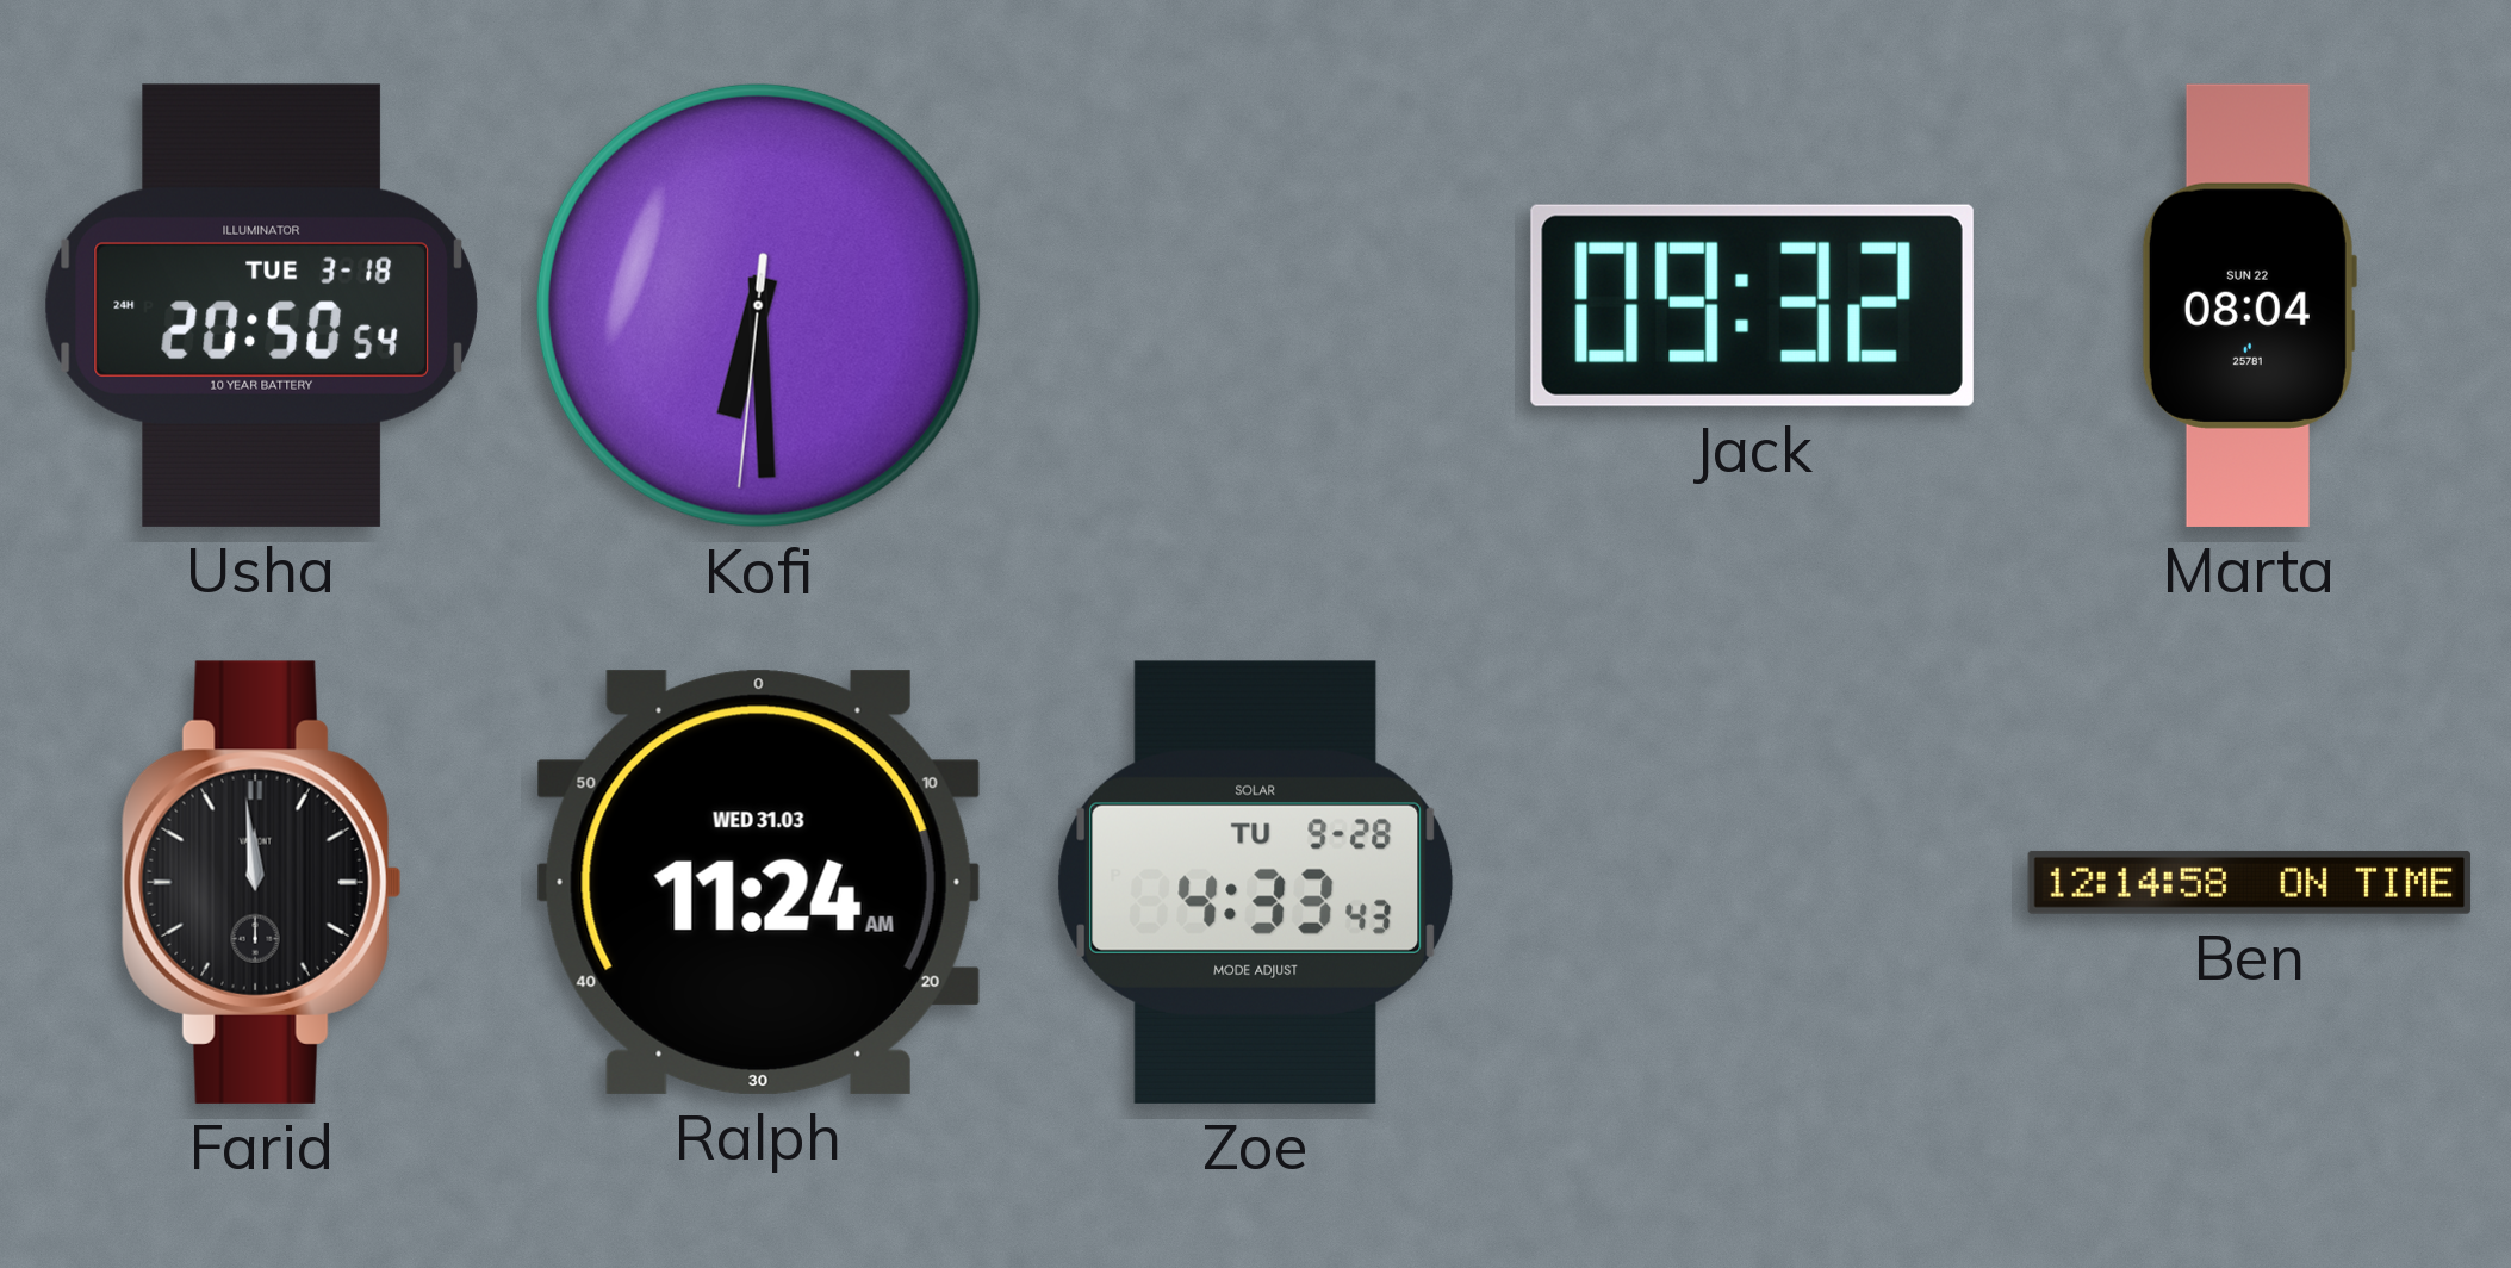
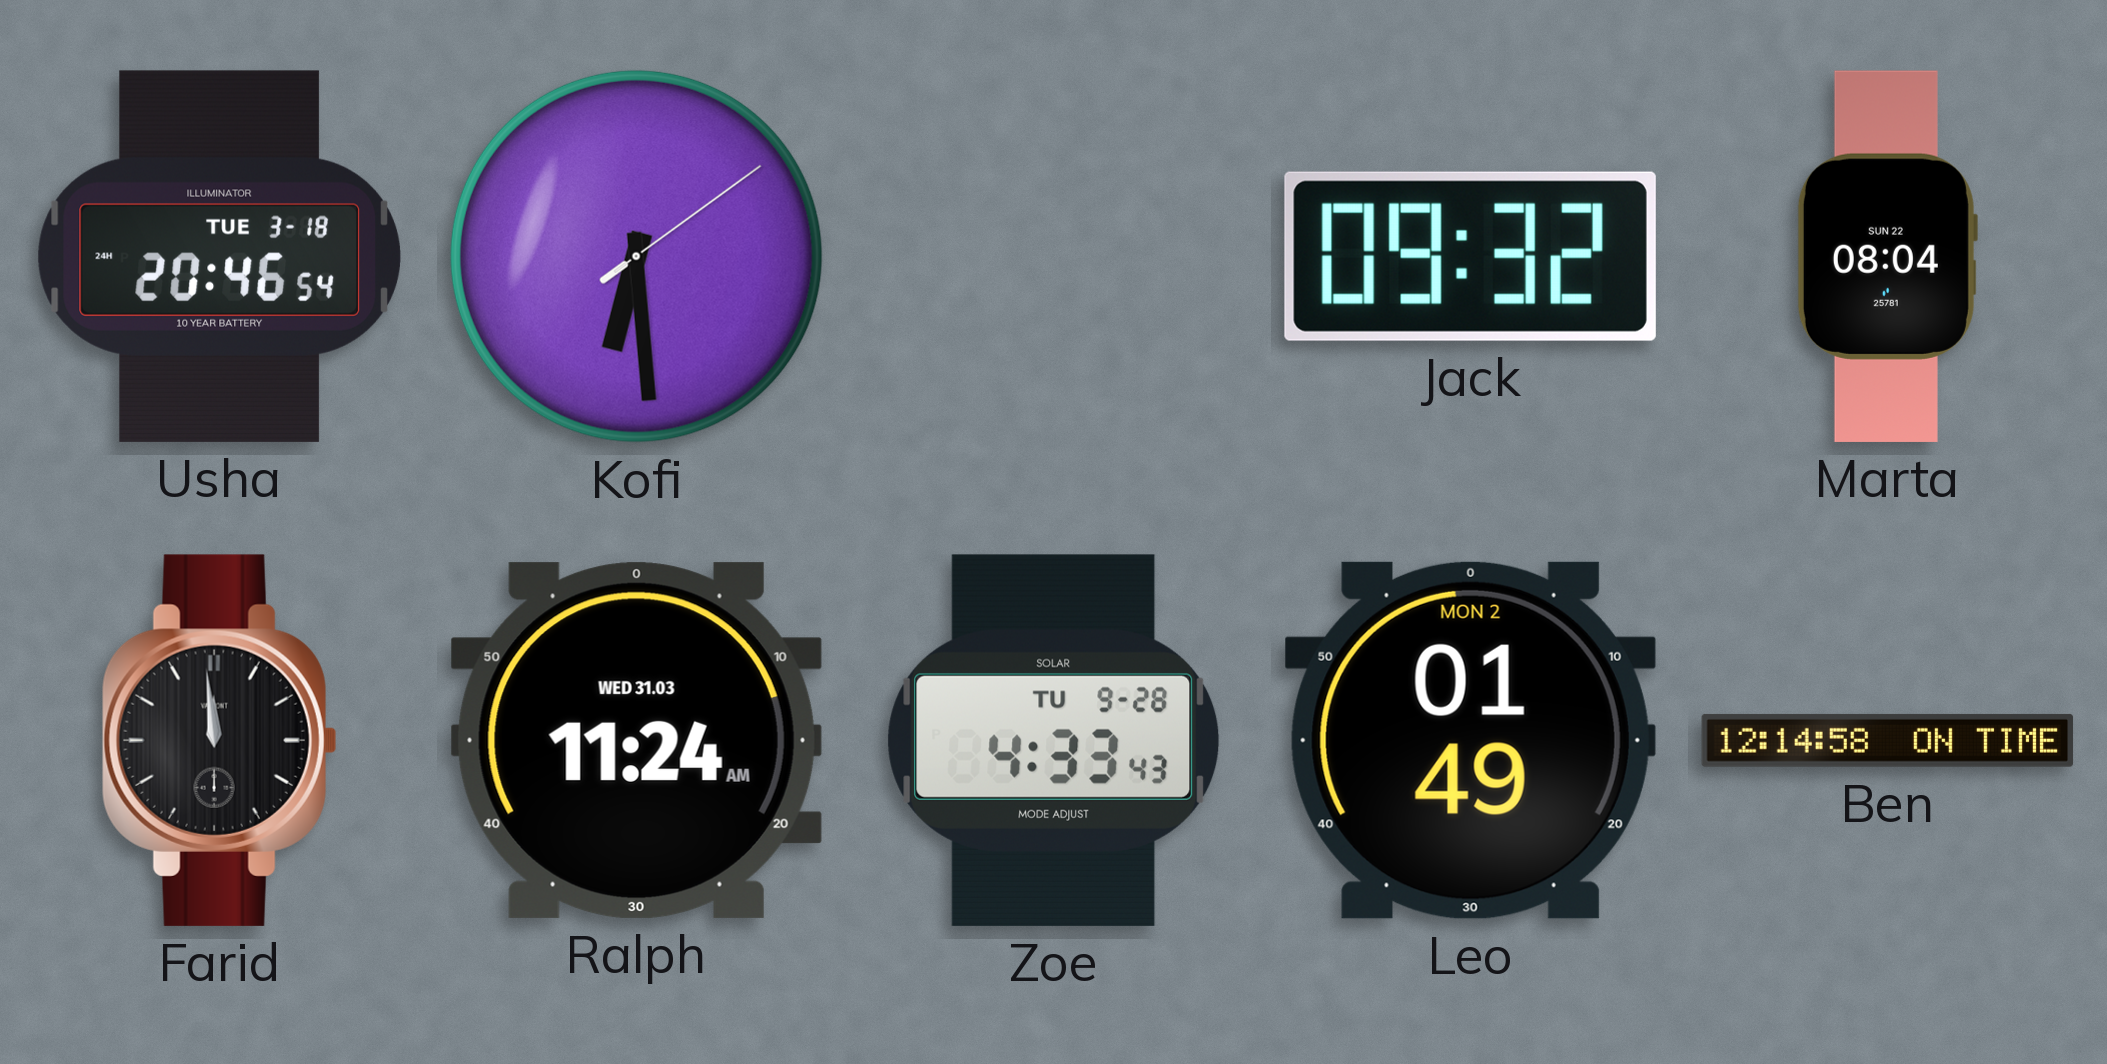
Usha: 20:50 -> 20:46
Kofi: 6:29:31 -> 6:29:09
Leo: none -> 01:49
